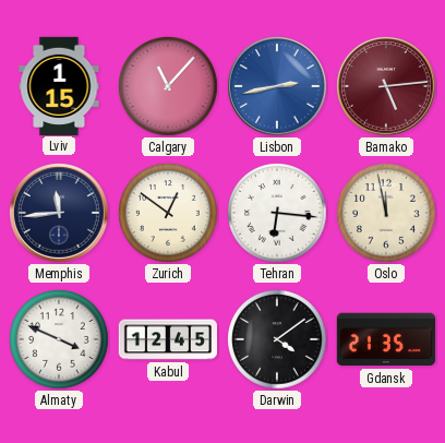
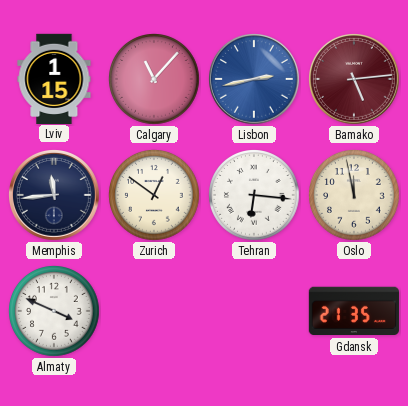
Kabul: 12:45 -> none
Darwin: 4:09 -> none
